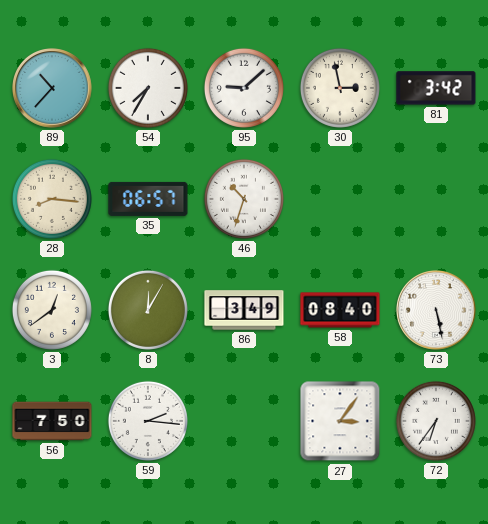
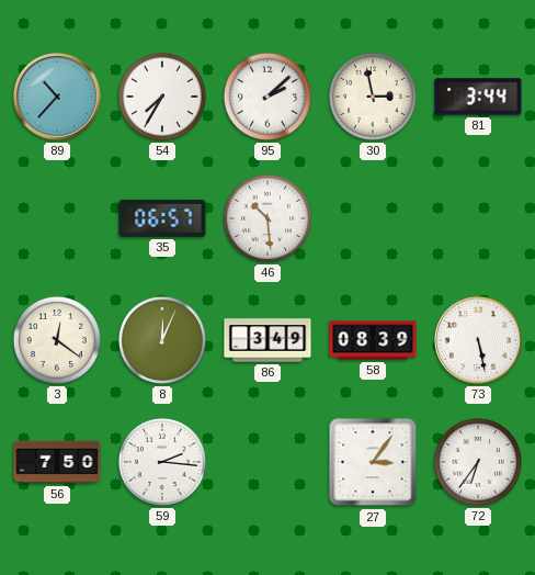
95: 9:08 -> 2:08
81: 3:42 -> 3:44
28: 8:16 -> none
46: 10:33 -> 10:29
3: 12:39 -> 12:21
8: 12:05 -> 12:04
58: 08:40 -> 08:39
